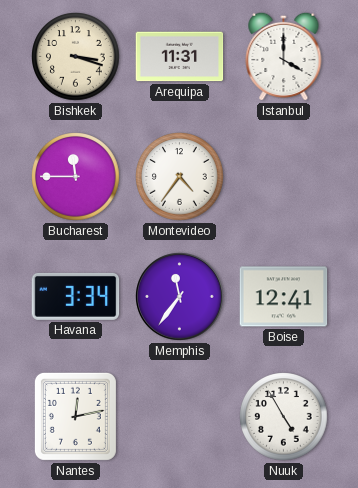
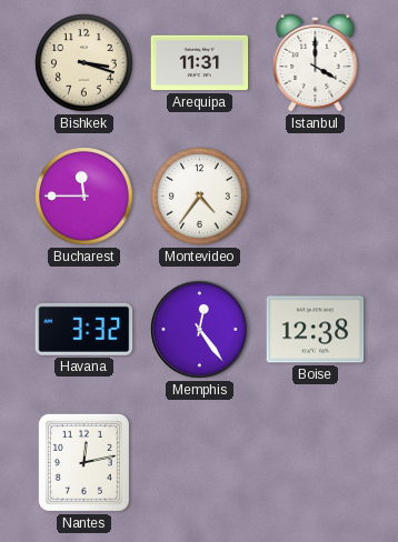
Havana: 3:34 -> 3:32
Memphis: 11:36 -> 12:24
Boise: 12:41 -> 12:38
Nuuk: 4:55 -> none
